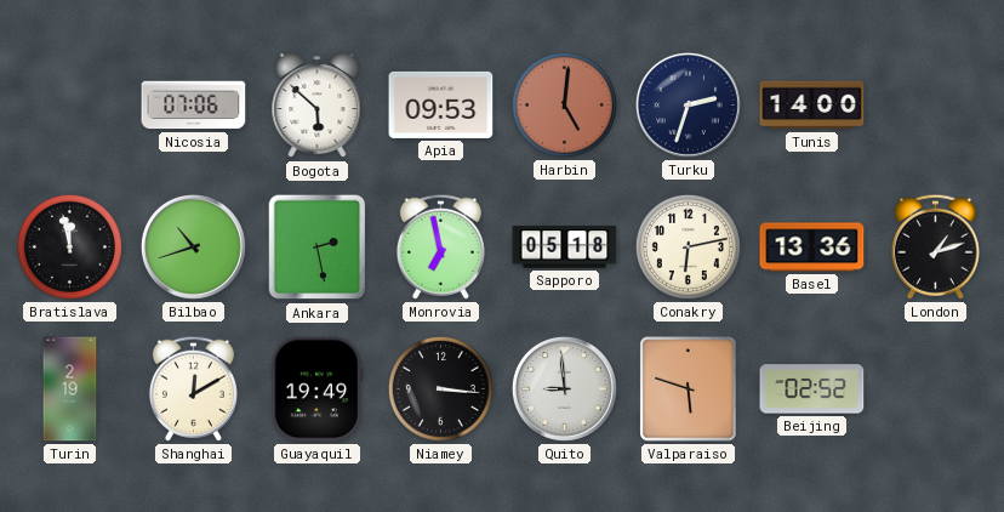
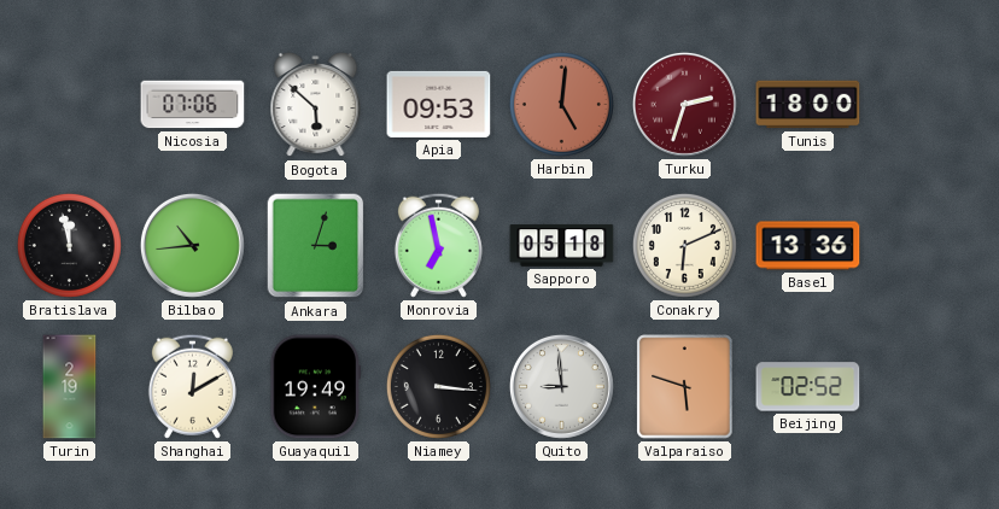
Turku dial: navy -> burgundy
Tunis: 14:00 -> 18:00
Bilbao: 10:42 -> 10:44
Ankara: 2:28 -> 3:03
Conakry: 6:13 -> 6:11
London: 1:12 -> none
